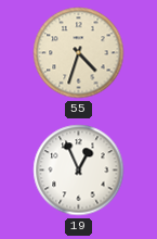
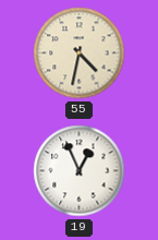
55: 4:33 -> 4:32
